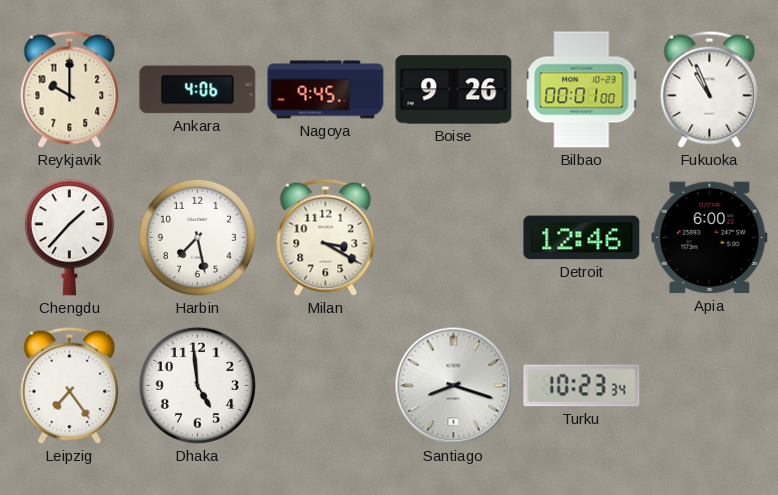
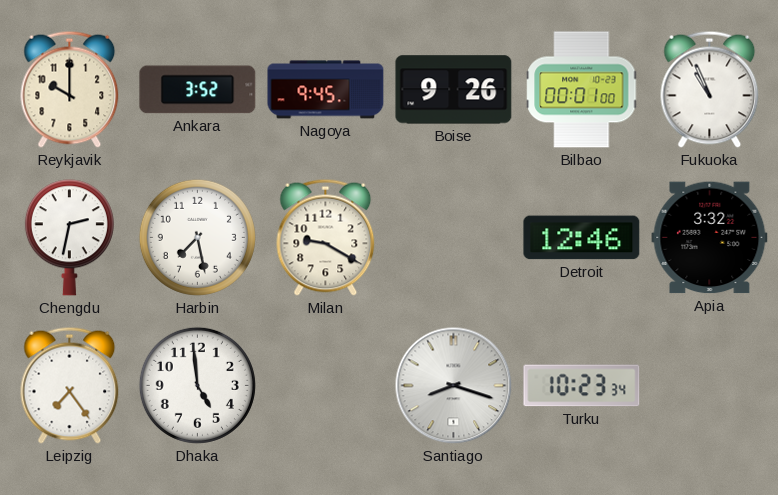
Ankara: 4:06 -> 3:52
Chengdu: 1:37 -> 2:32
Milan: 3:20 -> 9:20
Apia: 6:00 -> 3:32
